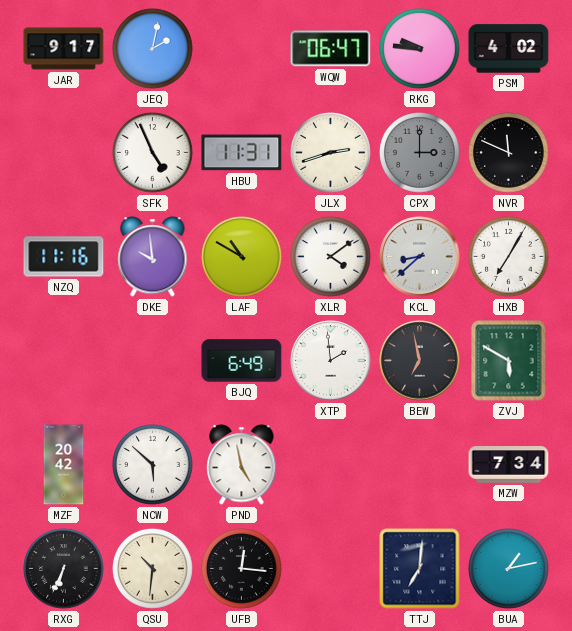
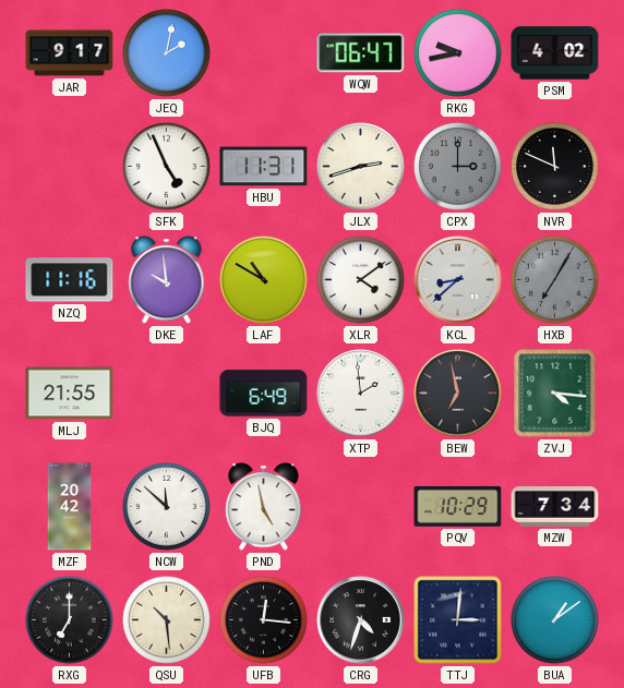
RKG: 9:46 -> 9:43
HXB dial: white -> grey
MLJ: none -> 21:55
ZVJ: 5:50 -> 4:16
NCW: 5:52 -> 11:52
PQV: none -> 10:29
RXG: 6:34 -> 7:00
QSU: 10:31 -> 10:29
CRG: none -> 4:33
TTJ: 7:01 -> 3:01
BUA: 1:13 -> 1:09
